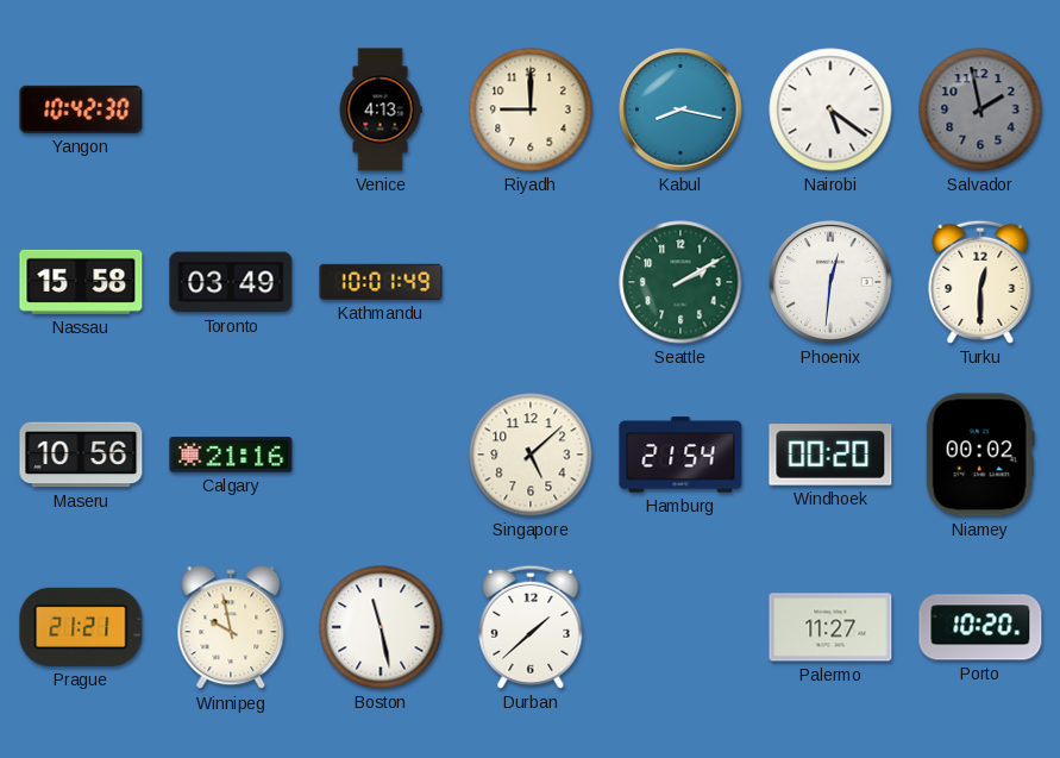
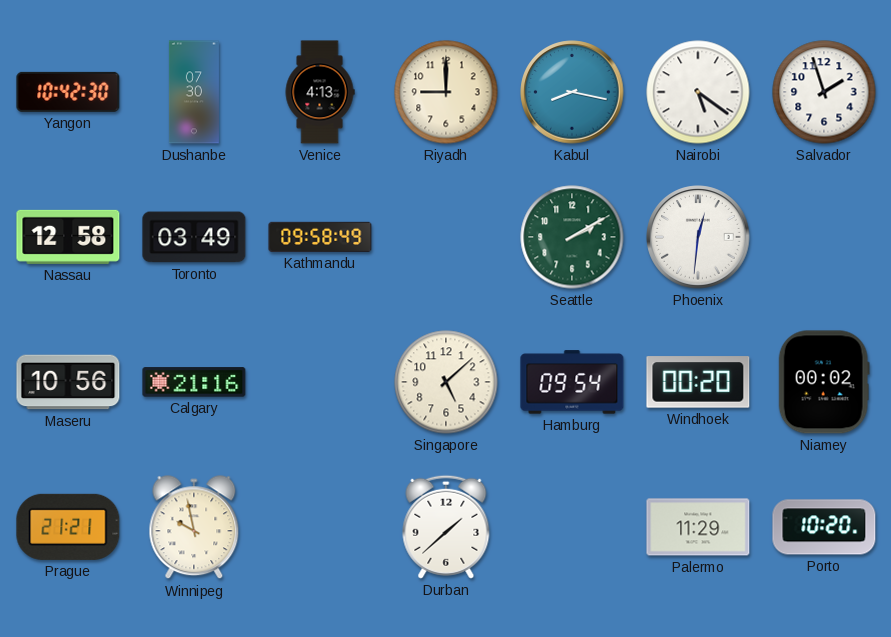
Dushanbe: none -> 07:30
Salvador: 1:58 -> 1:57
Salvador dial: grey -> white
Nassau: 15:58 -> 12:58
Kathmandu: 10:01 -> 09:58
Turku: 12:30 -> none
Hamburg: 21:54 -> 09:54
Boston: 11:28 -> none
Palermo: 11:27 -> 11:29
